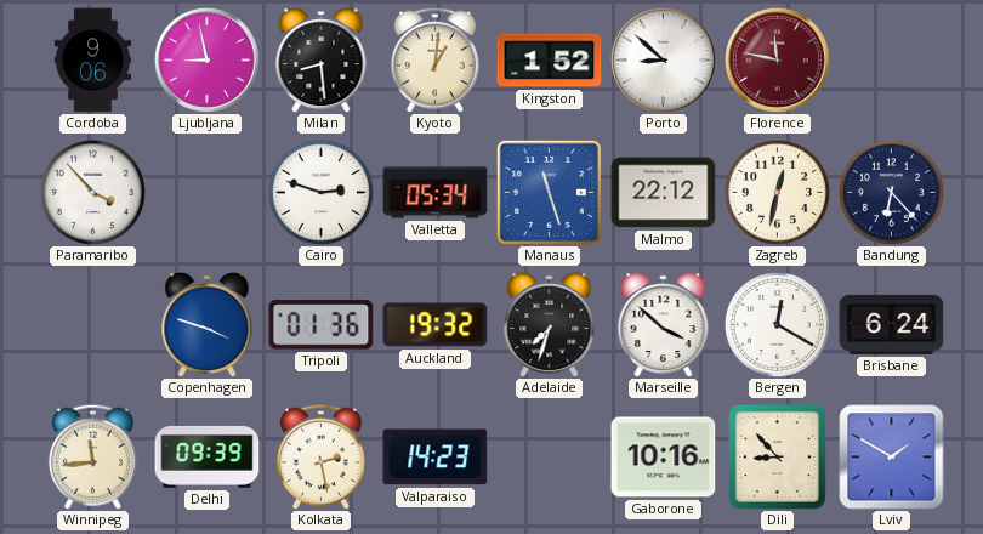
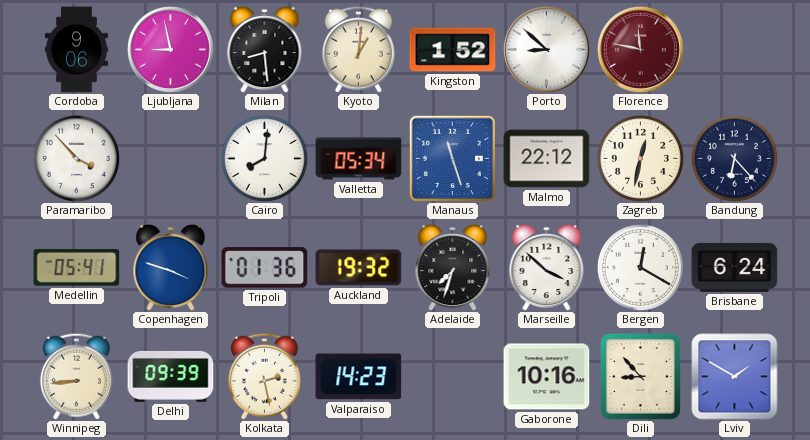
Cairo: 2:48 -> 8:01
Medellin: none -> 05:41
Winnipeg: 11:44 -> 8:44
